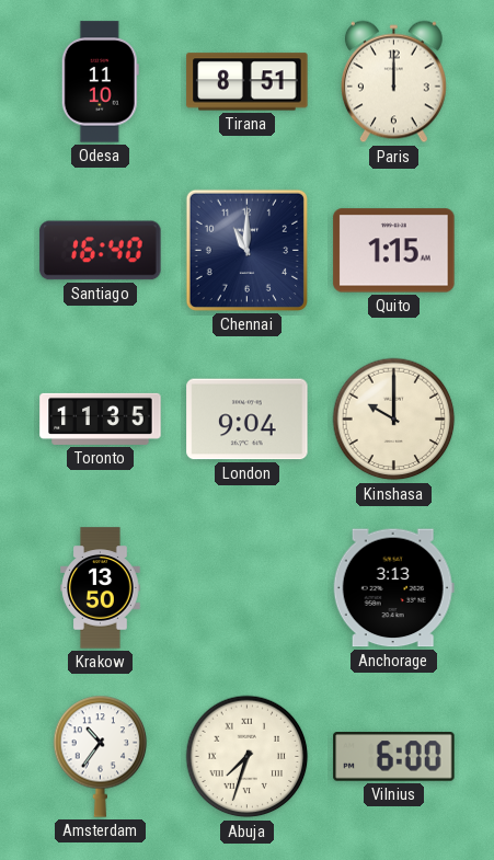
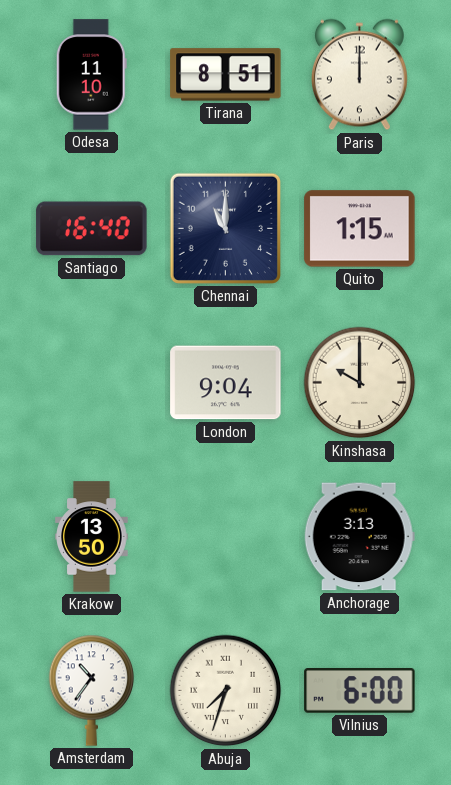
Toronto: 11:35 -> none
